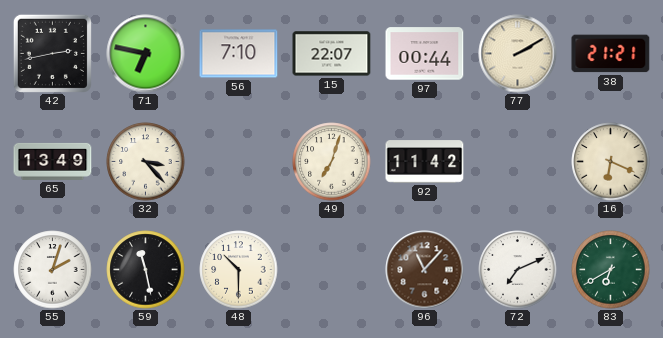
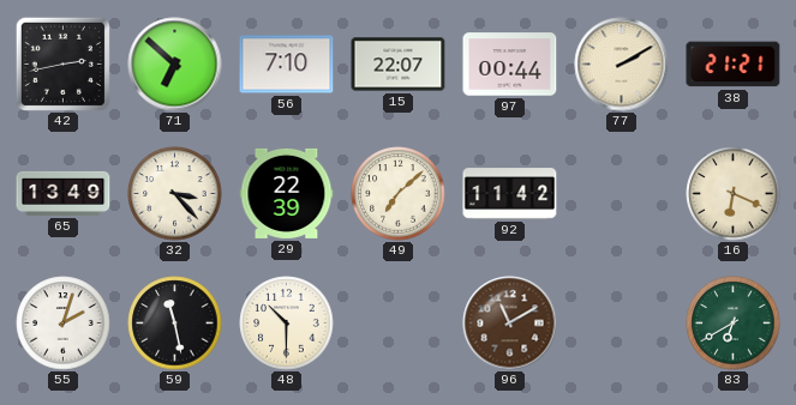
71: 6:47 -> 6:52
29: none -> 22:39
49: 7:03 -> 7:08
96: 11:07 -> 11:10
72: 7:11 -> none
